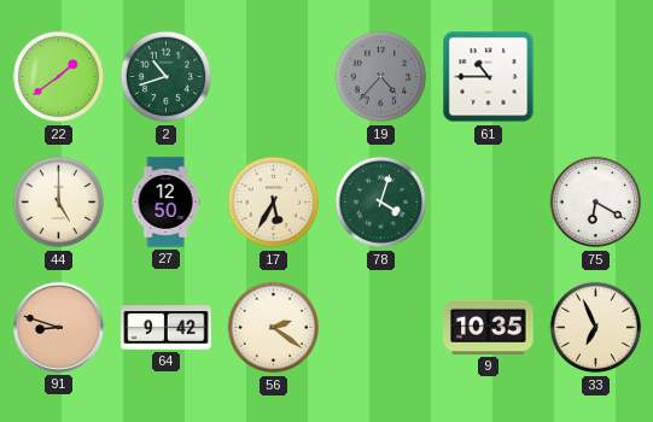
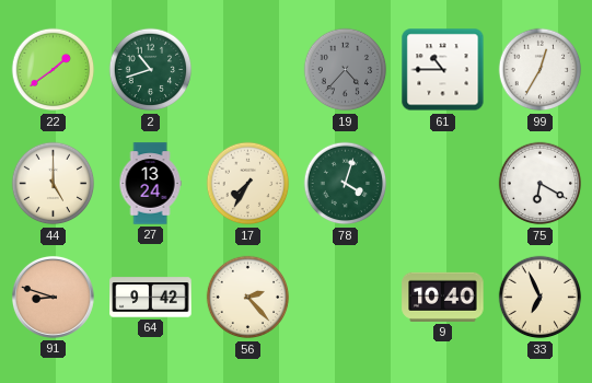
99: none -> 12:35
27: 12:50 -> 13:24
17: 5:35 -> 7:35
56: 2:21 -> 2:23
9: 10:35 -> 10:40
